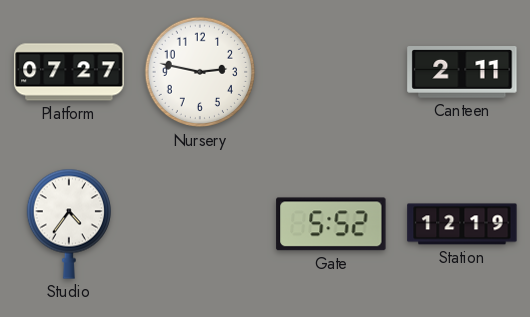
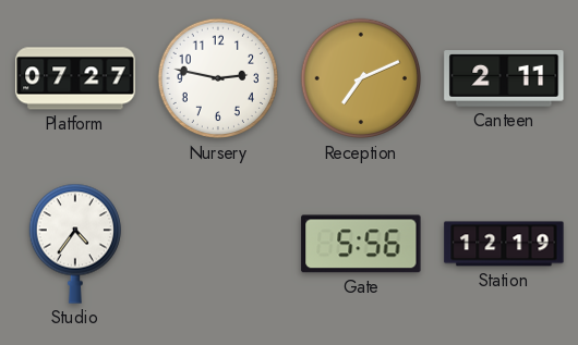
Reception: none -> 7:11
Gate: 5:52 -> 5:56
